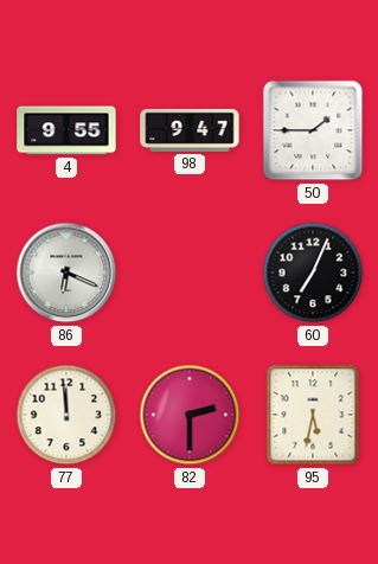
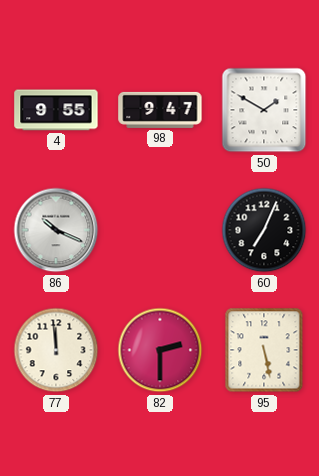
50: 1:45 -> 1:50
86: 6:19 -> 10:19
95: 5:32 -> 5:28
